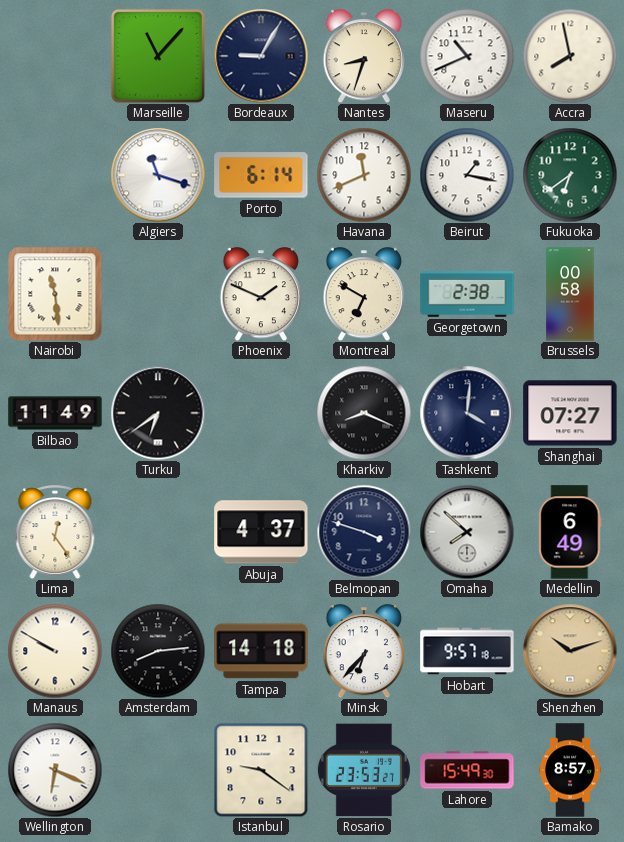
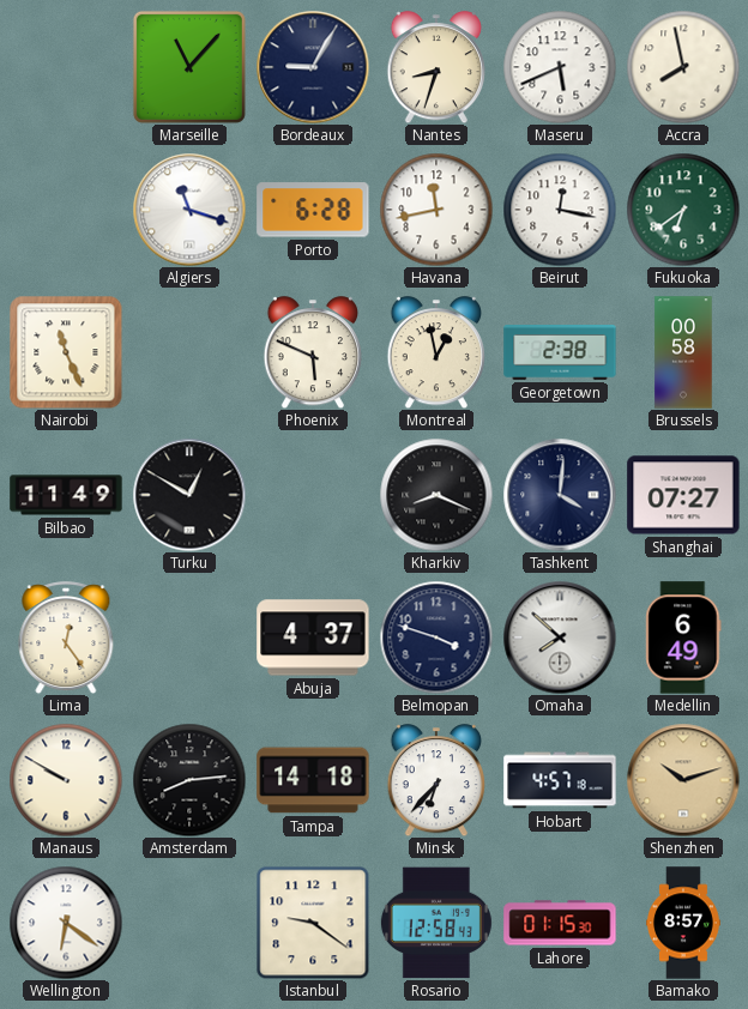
Maseru: 10:41 -> 5:41
Porto: 6:14 -> 6:28
Havana: 11:41 -> 11:43
Beirut: 1:17 -> 12:17
Nairobi: 11:29 -> 11:26
Phoenix: 1:49 -> 5:49
Montreal: 6:50 -> 12:58
Turku: 6:39 -> 12:50
Hobart: 9:57 -> 4:57
Wellington: 6:19 -> 6:21
Rosario: 23:53 -> 12:58
Lahore: 15:49 -> 01:15
